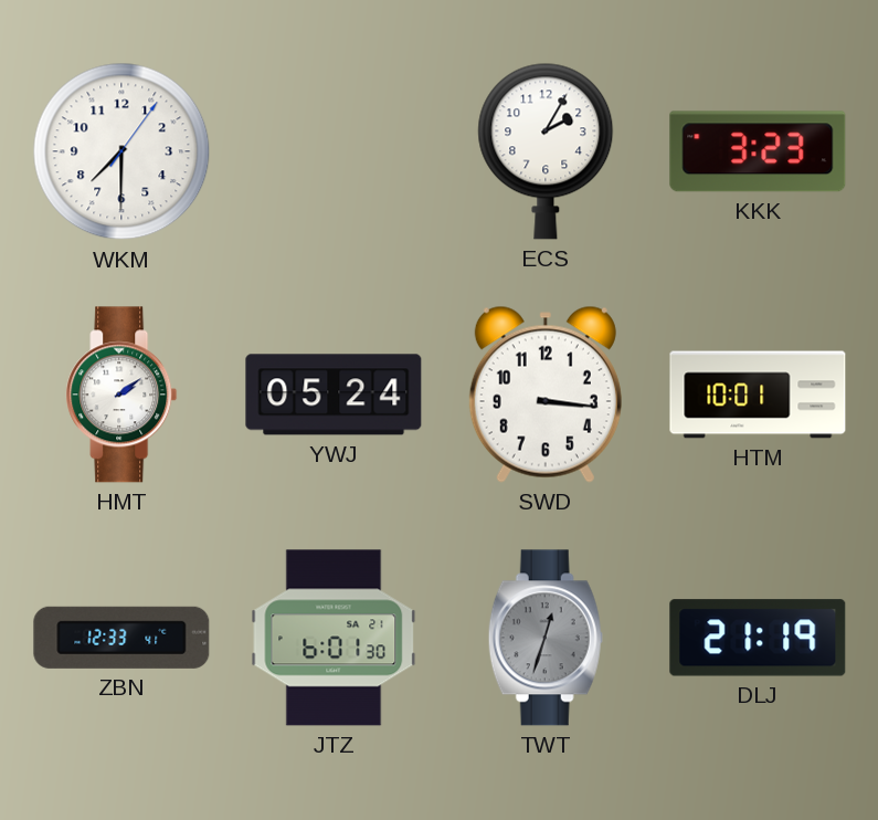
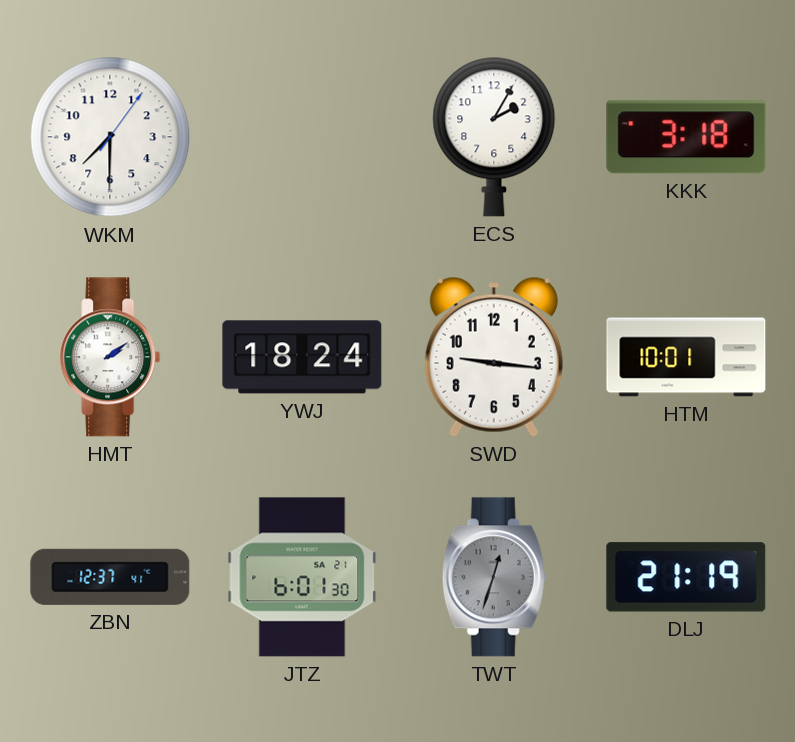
KKK: 3:23 -> 3:18
YWJ: 05:24 -> 18:24
SWD: 3:16 -> 9:16
ZBN: 12:33 -> 12:37
